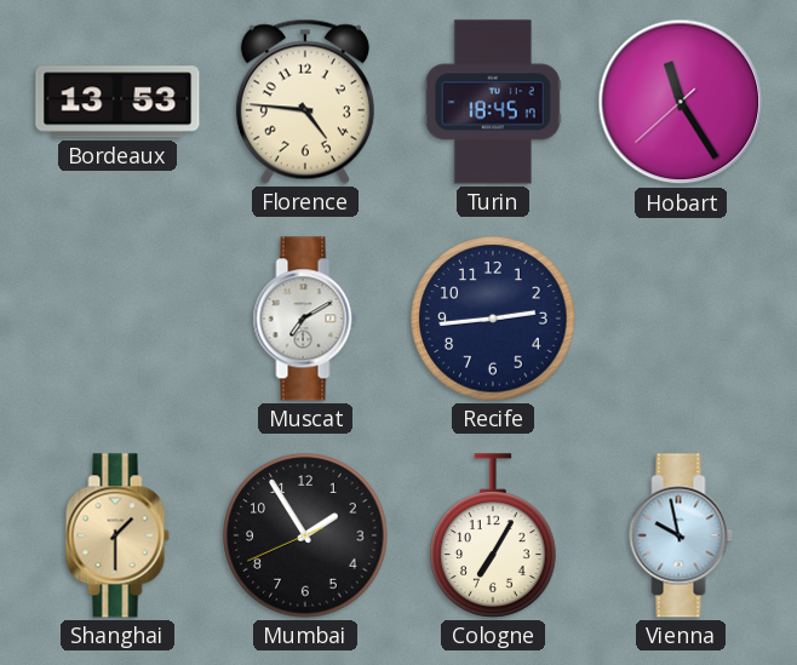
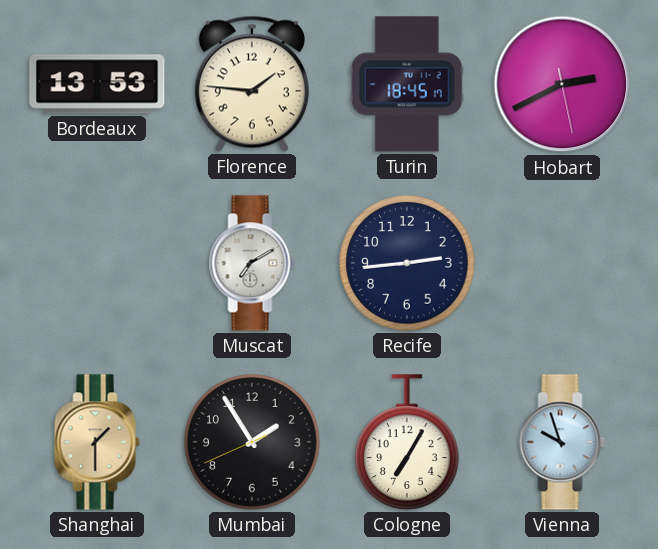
Florence: 4:46 -> 1:46
Hobart: 11:24 -> 2:40
Vienna: 9:58 -> 9:57
